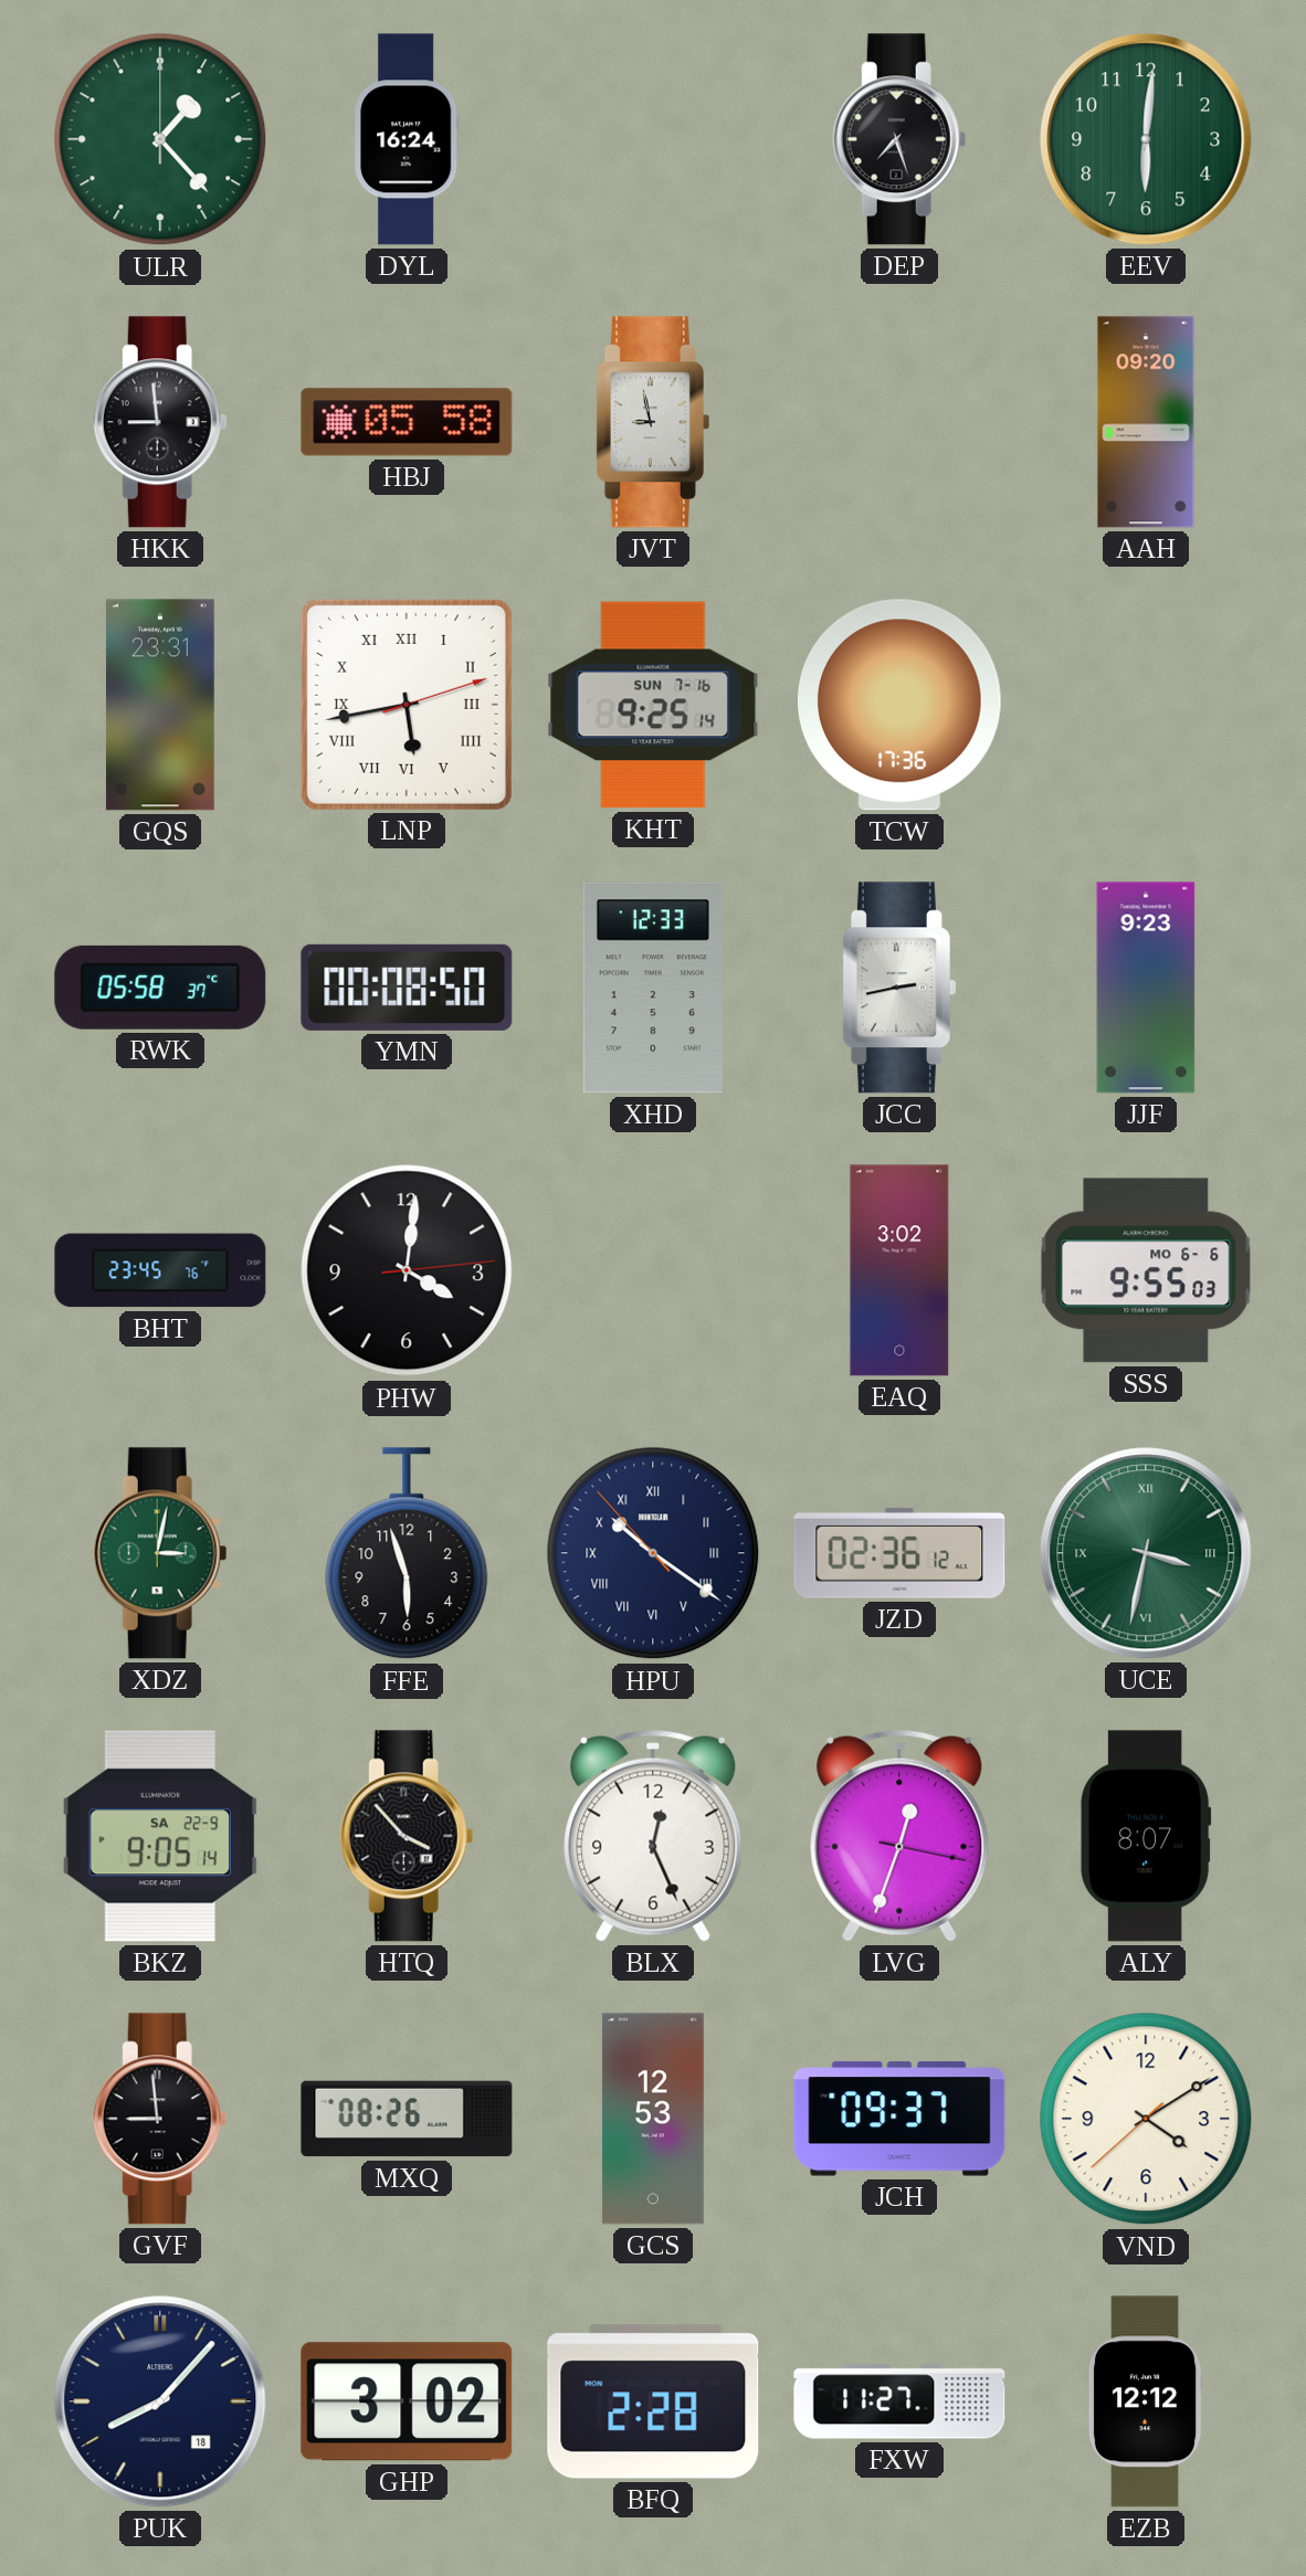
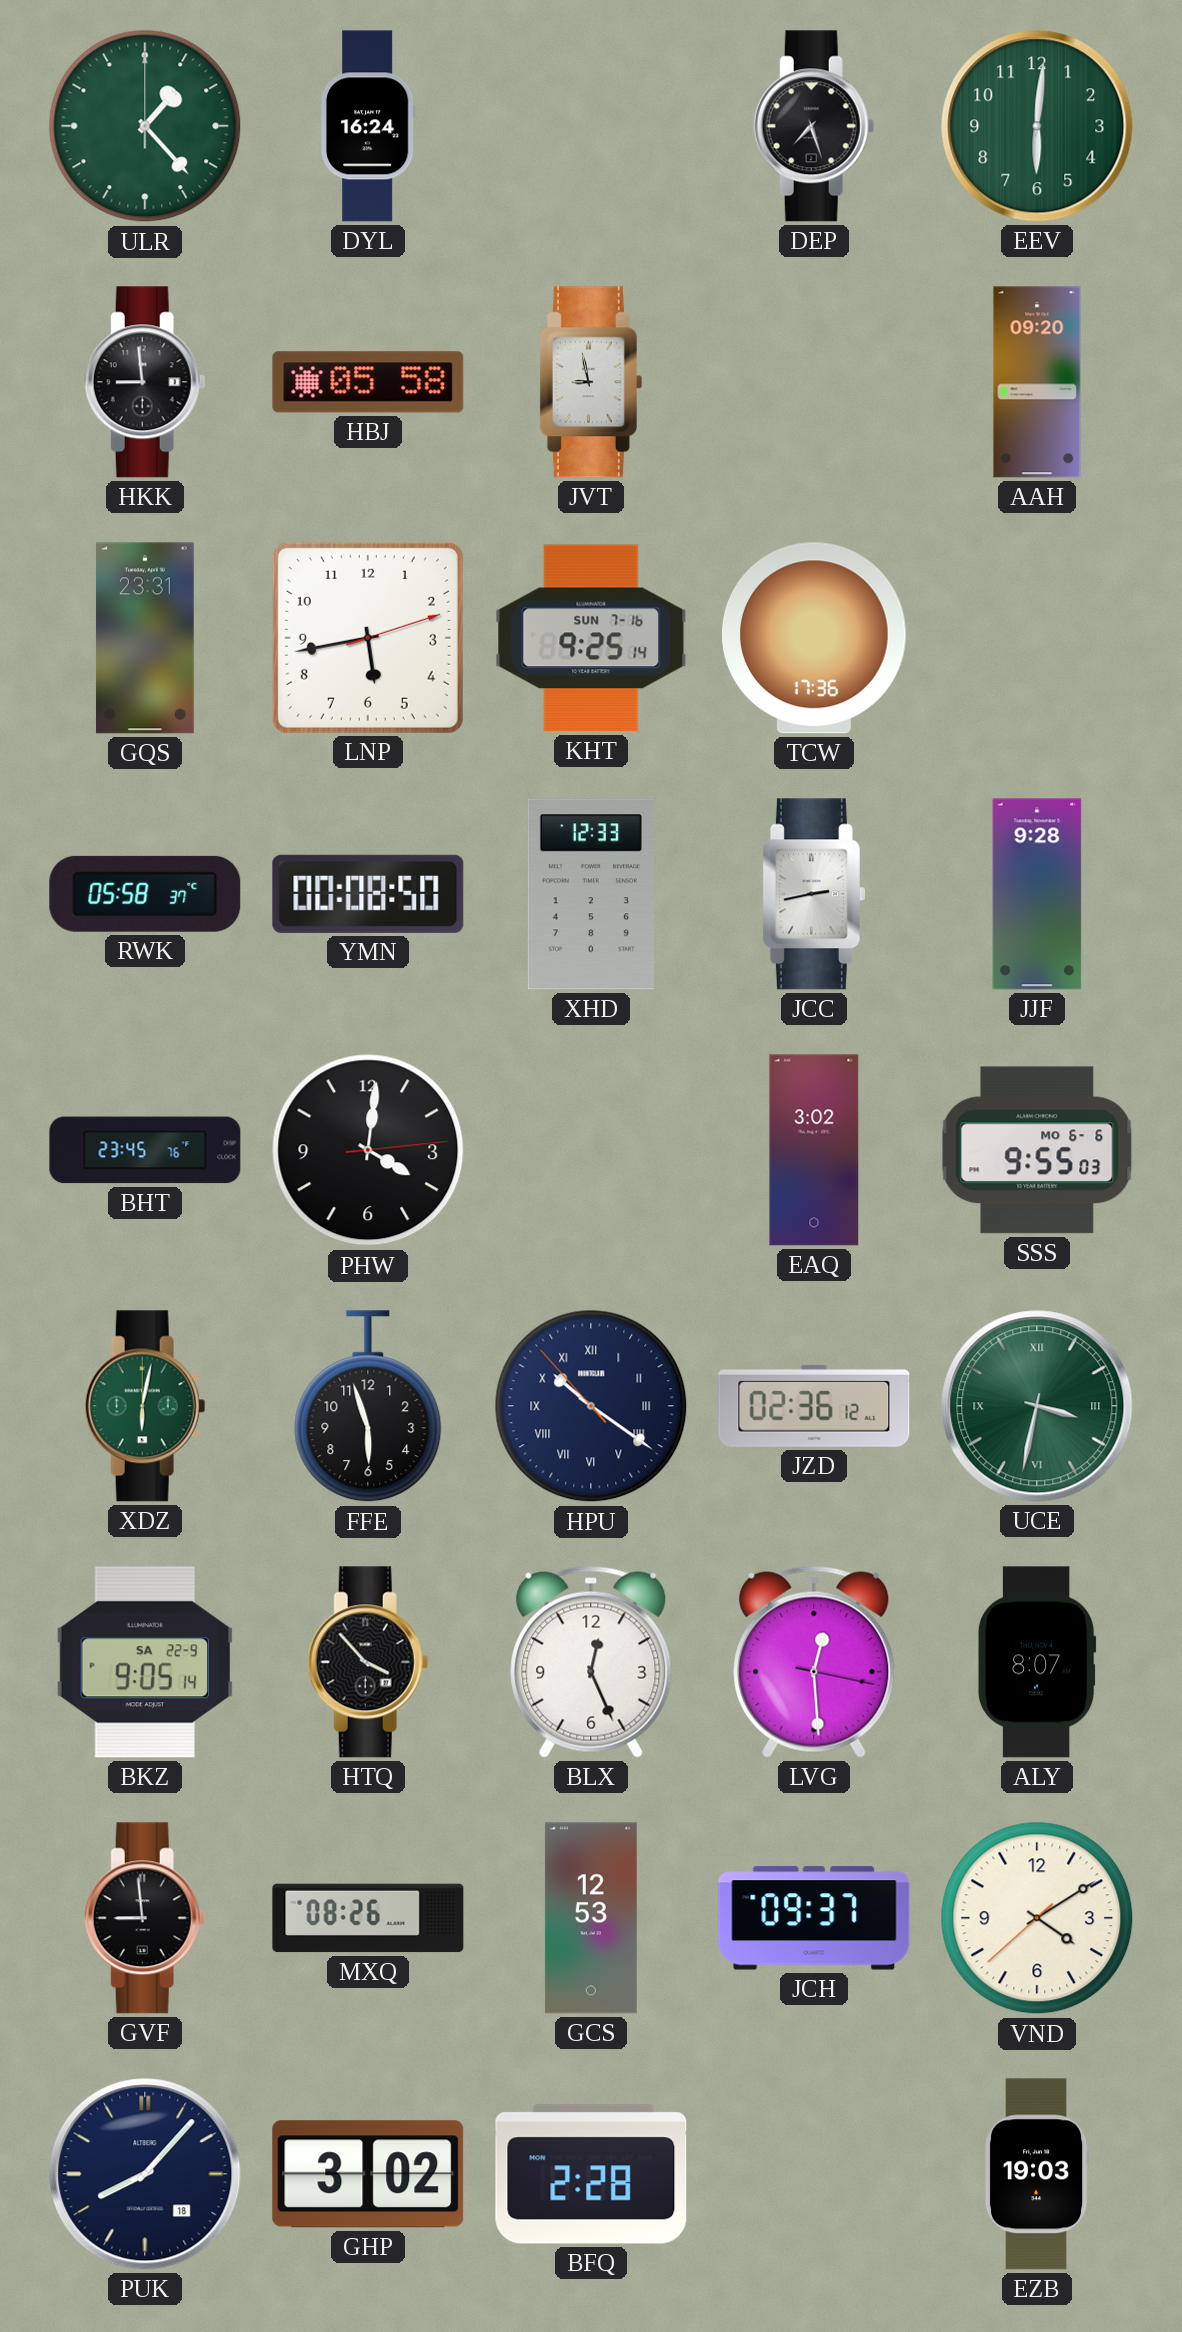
LNP numerals: Roman -> Arabic
JJF: 9:23 -> 9:28
XDZ: 3:02 -> 6:02
LVG: 12:33 -> 12:29
FXW: 11:27 -> none
EZB: 12:12 -> 19:03
